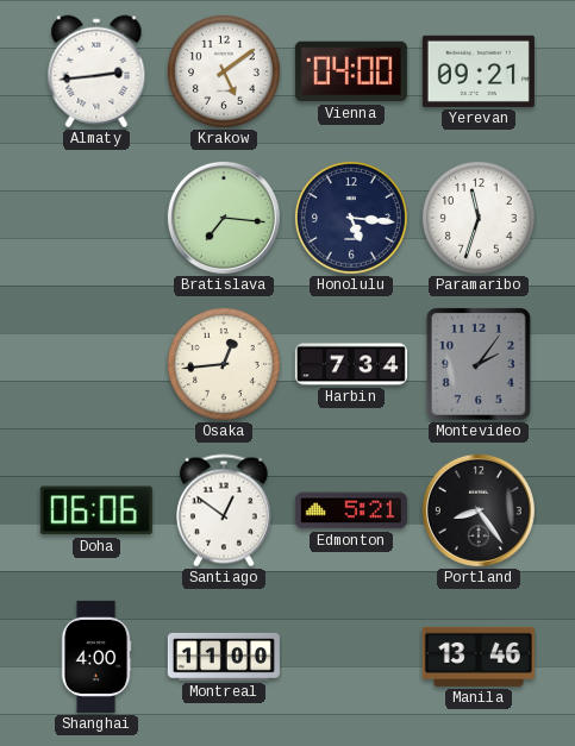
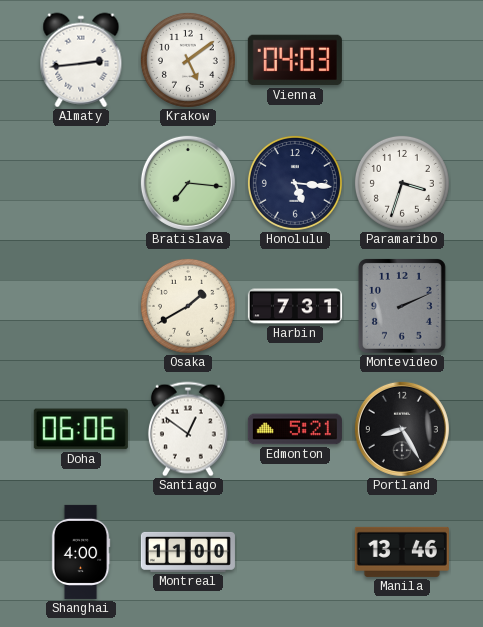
Vienna: 04:00 -> 04:03
Yerevan: 09:21 -> none
Paramaribo: 11:33 -> 3:33
Osaka: 12:44 -> 1:40
Harbin: 7:34 -> 7:31
Montevideo: 2:06 -> 2:11
Portland: 8:24 -> 8:25
